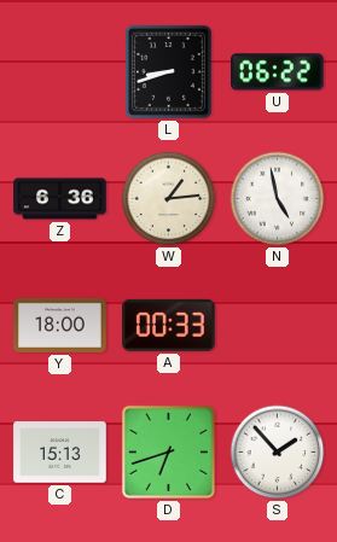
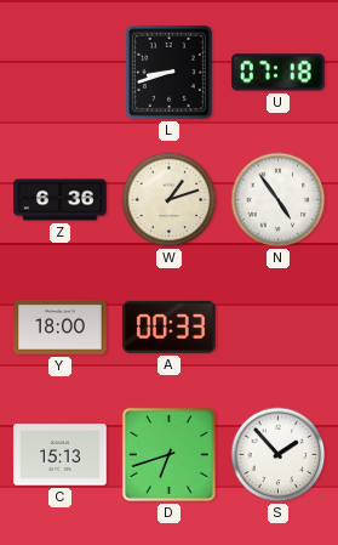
U: 06:22 -> 07:18
W: 1:14 -> 1:12
N: 4:58 -> 4:54
